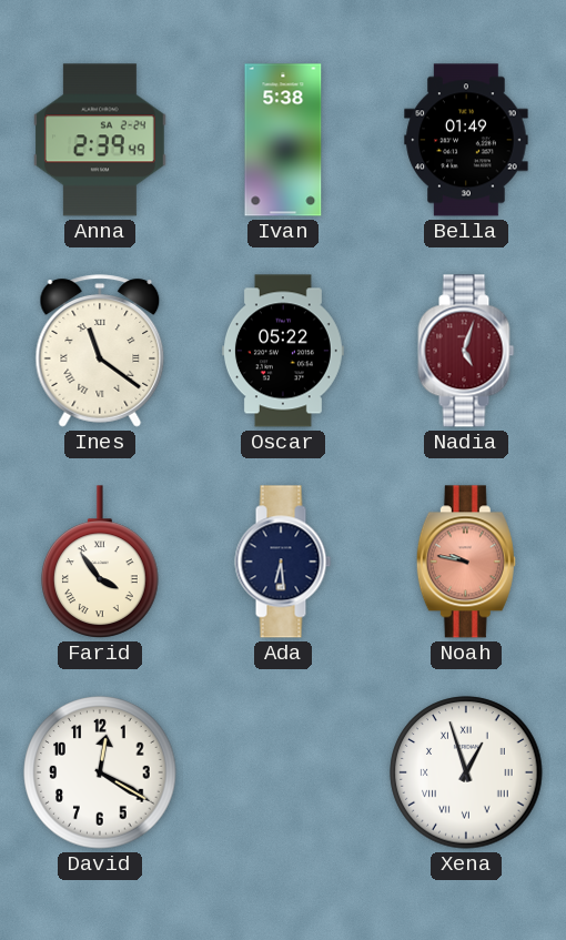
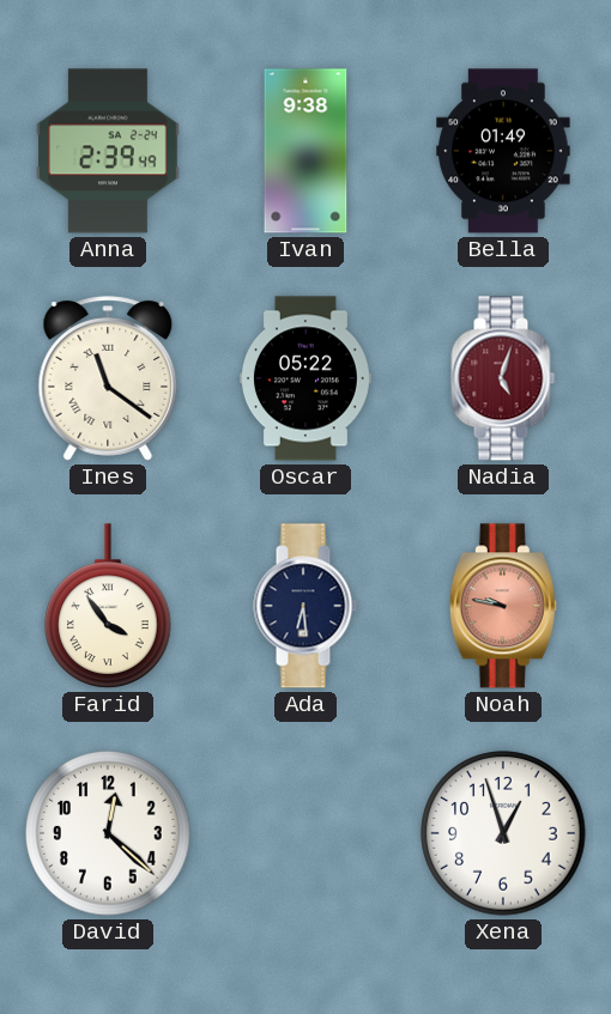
Ivan: 5:38 -> 9:38
David: 12:20 -> 12:22
Xena numerals: Roman -> Arabic
